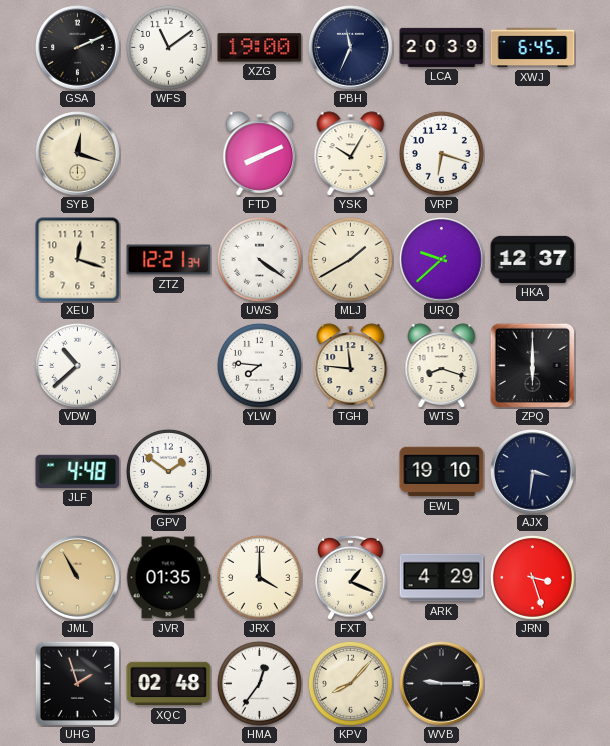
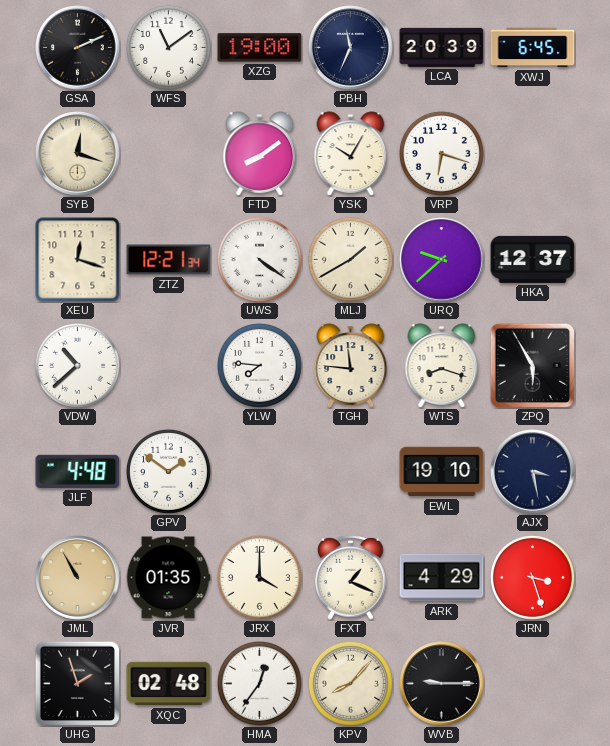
FTD: 8:11 -> 8:09
ZPQ: 6:00 -> 5:55
AJX: 3:31 -> 3:28
